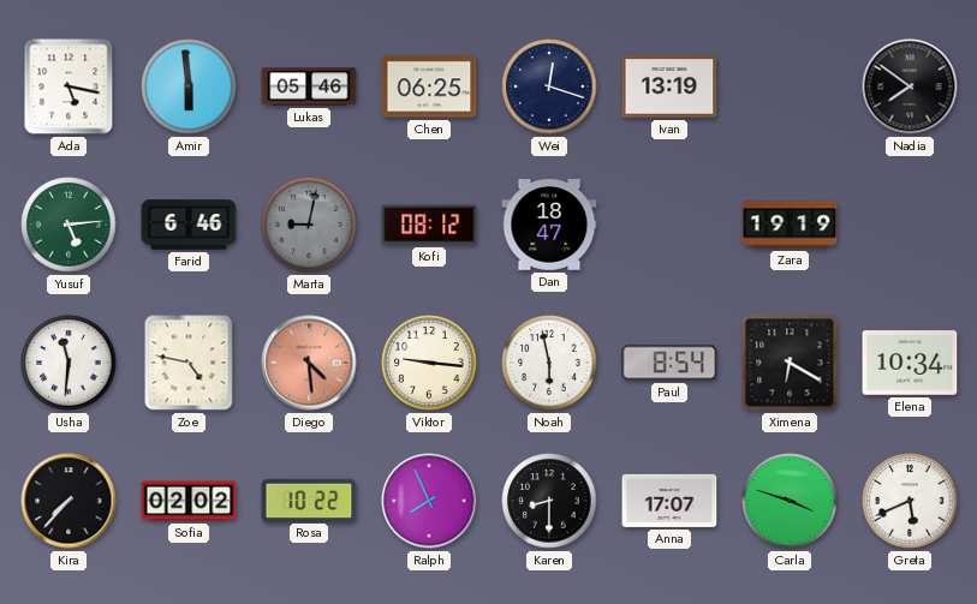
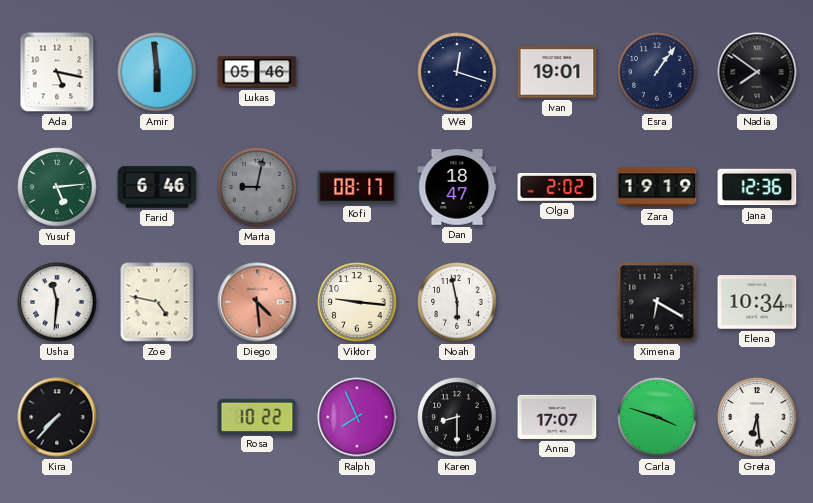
Chen: 06:25 -> none
Ivan: 13:19 -> 19:01
Esra: none -> 1:06
Kofi: 08:12 -> 08:17
Olga: none -> 2:02
Jana: none -> 12:36
Paul: 8:54 -> none
Sofia: 02:02 -> none
Greta: 5:41 -> 6:29
